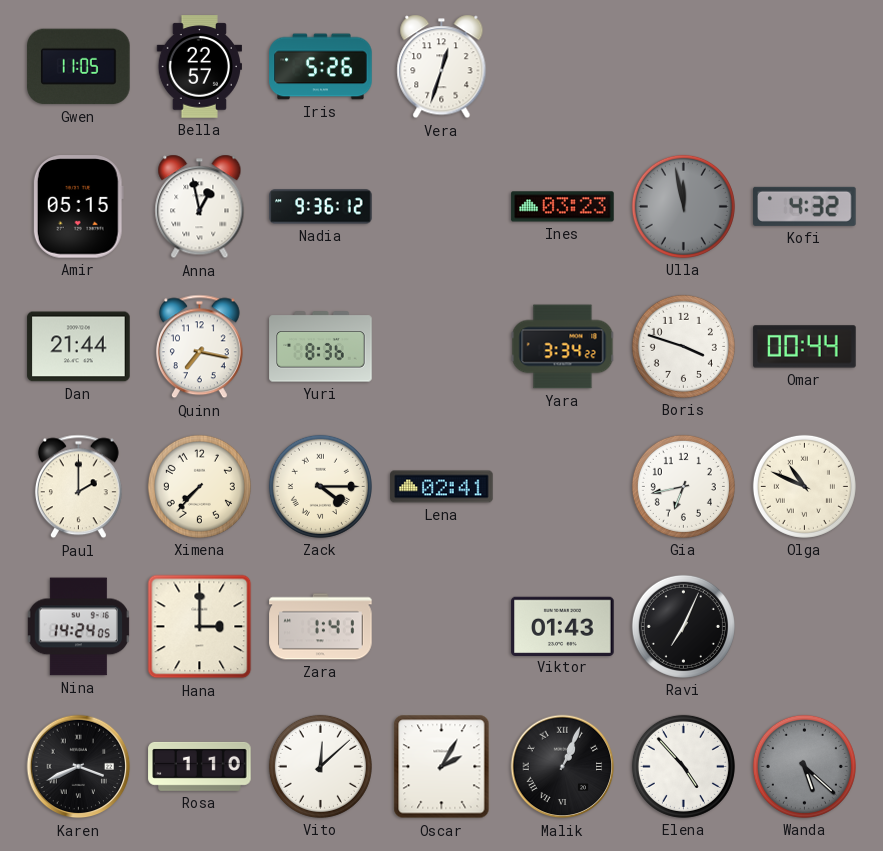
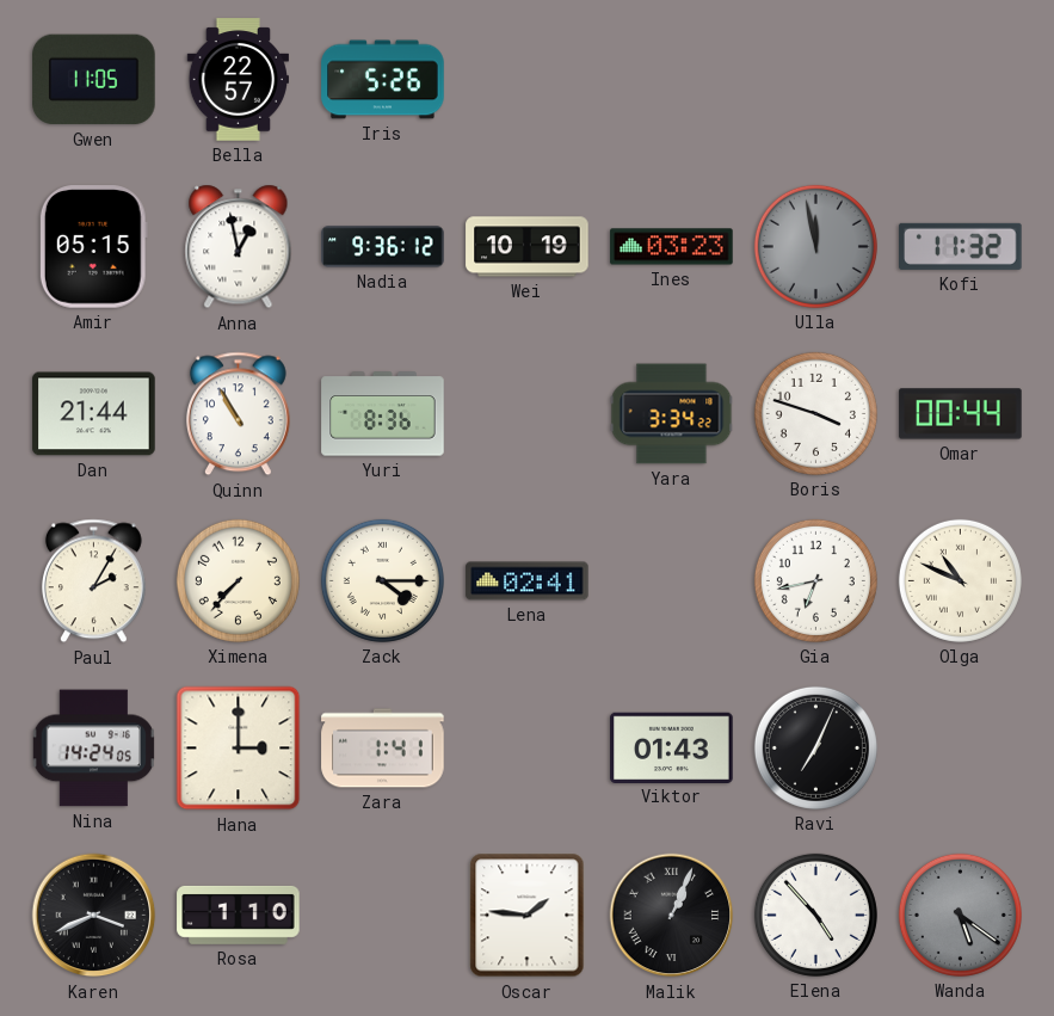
Vera: 12:33 -> none
Wei: none -> 10:19
Kofi: 4:32 -> 11:32
Quinn: 7:17 -> 10:55
Paul: 2:00 -> 2:05
Vito: 12:08 -> none
Oscar: 2:05 -> 1:46
Wanda: 5:22 -> 5:21
